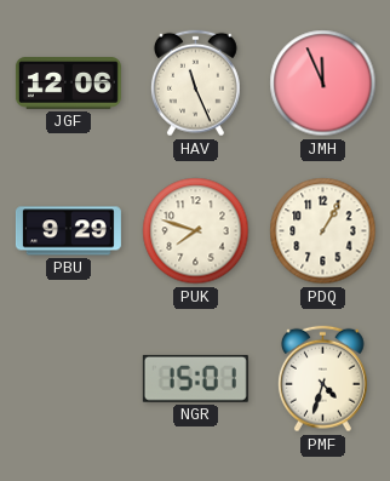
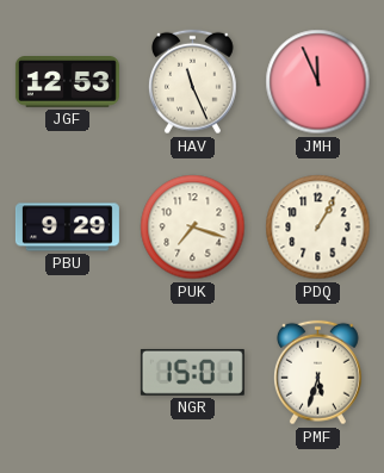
JGF: 12:06 -> 12:53
PUK: 7:48 -> 7:18
PMF: 4:33 -> 5:33
